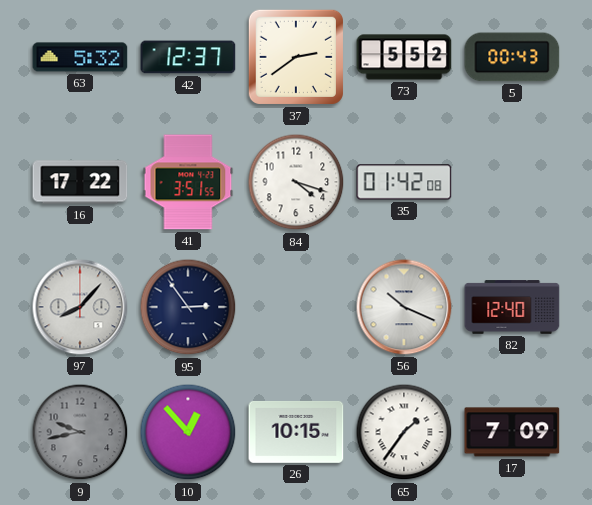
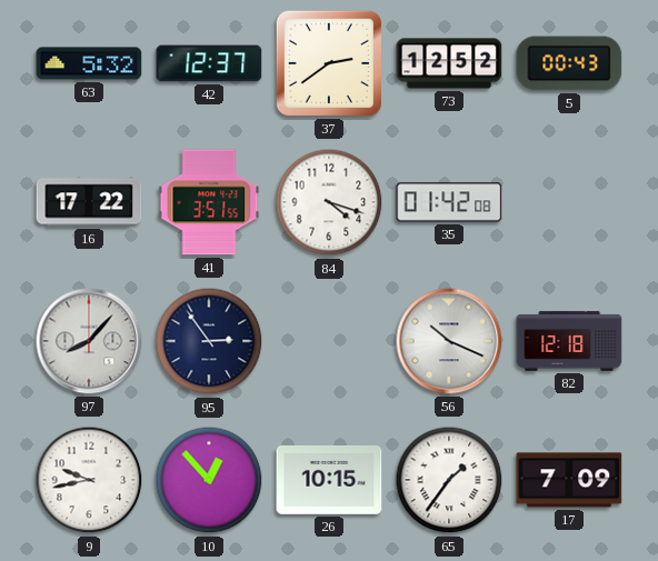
73: 5:52 -> 12:52
82: 12:40 -> 12:18
9 dial: grey -> white
